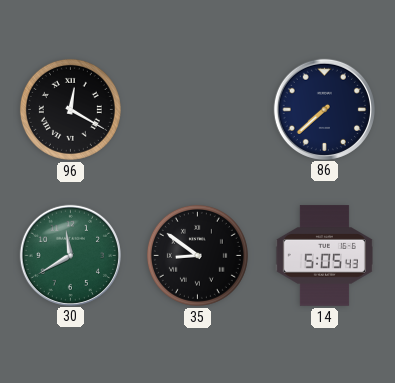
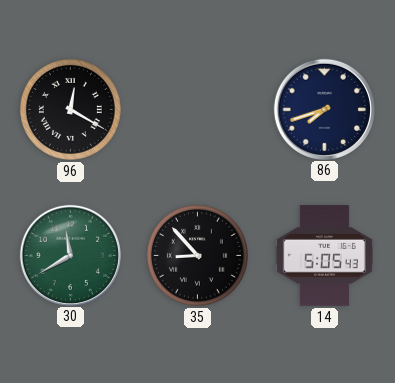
86: 7:38 -> 7:42
35: 8:51 -> 8:53
